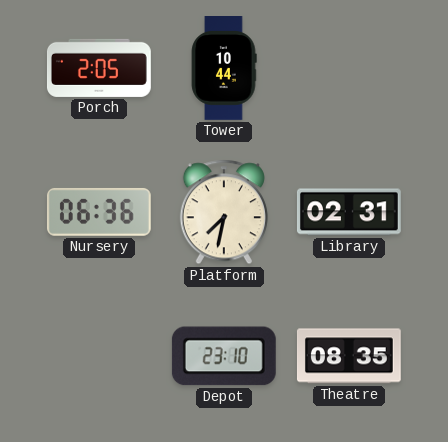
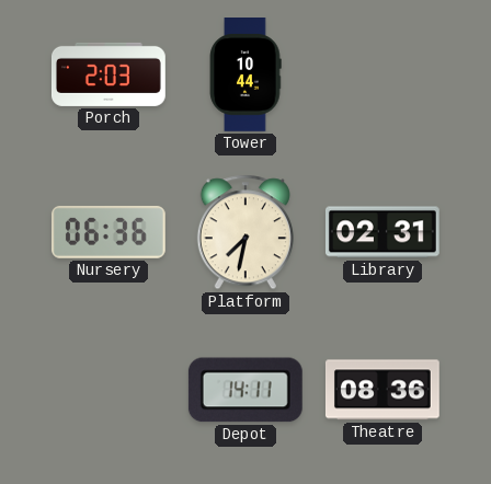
Porch: 2:05 -> 2:03
Depot: 23:10 -> 14:11
Theatre: 08:35 -> 08:36
